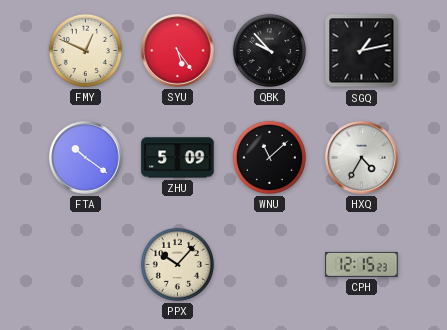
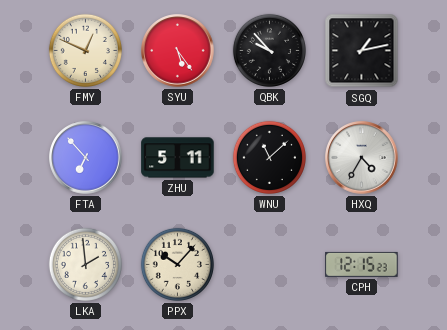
FTA: 10:21 -> 6:53
ZHU: 5:09 -> 5:11
LKA: none -> 1:59
